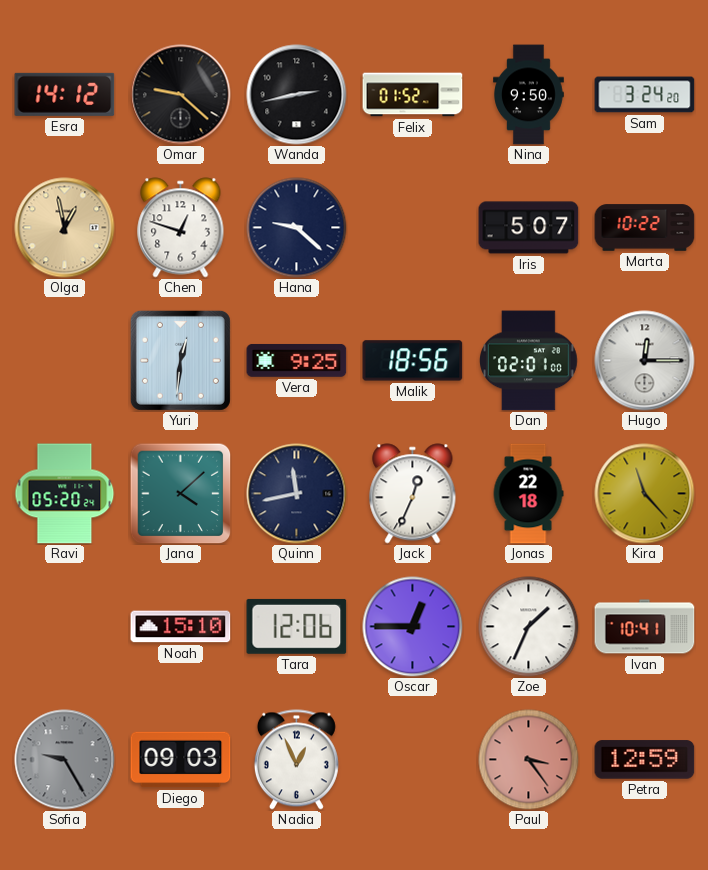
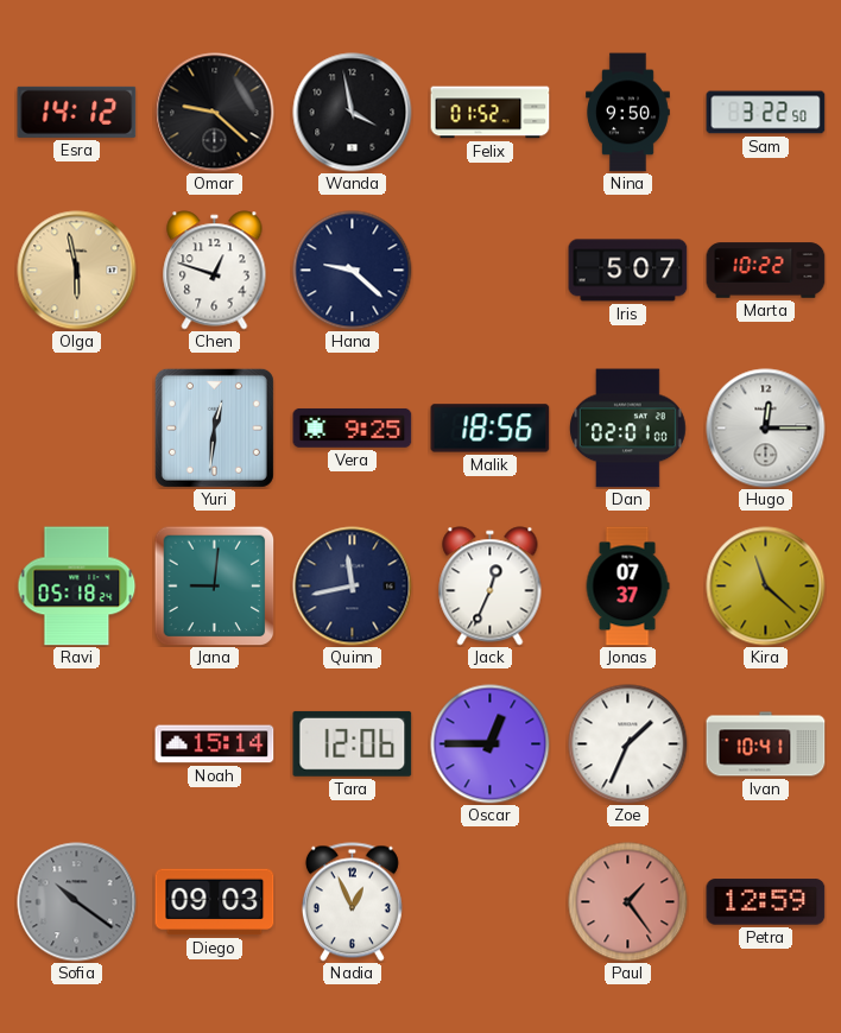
Wanda: 2:43 -> 3:58
Sam: 3:24 -> 3:22
Olga: 12:58 -> 5:58
Ravi: 05:20 -> 05:18
Jana: 4:08 -> 9:01
Jonas: 22:18 -> 07:37
Kira: 11:23 -> 11:22
Noah: 15:10 -> 15:14
Sofia: 9:25 -> 10:21
Paul: 3:24 -> 1:24
